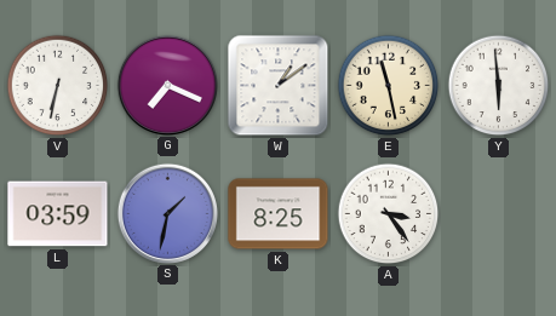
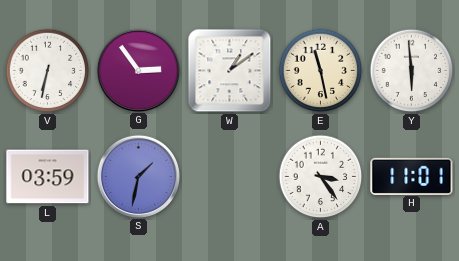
G: 7:19 -> 2:54
K: 8:25 -> none
H: none -> 11:01
